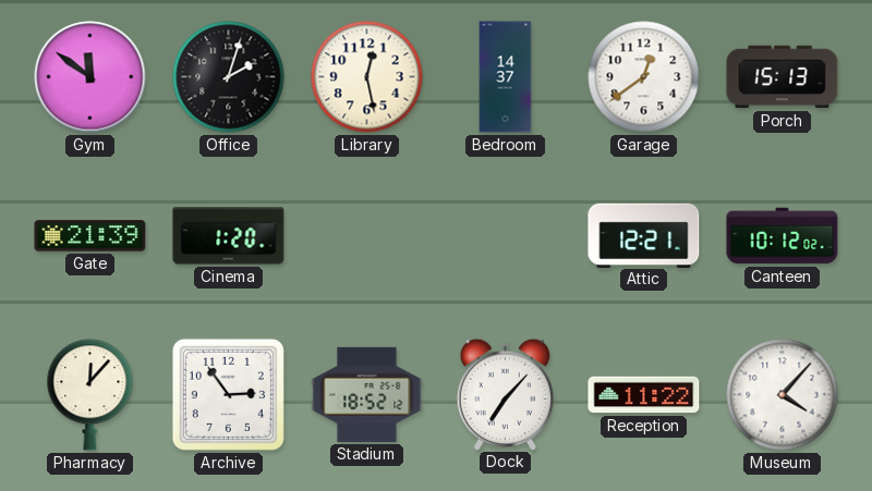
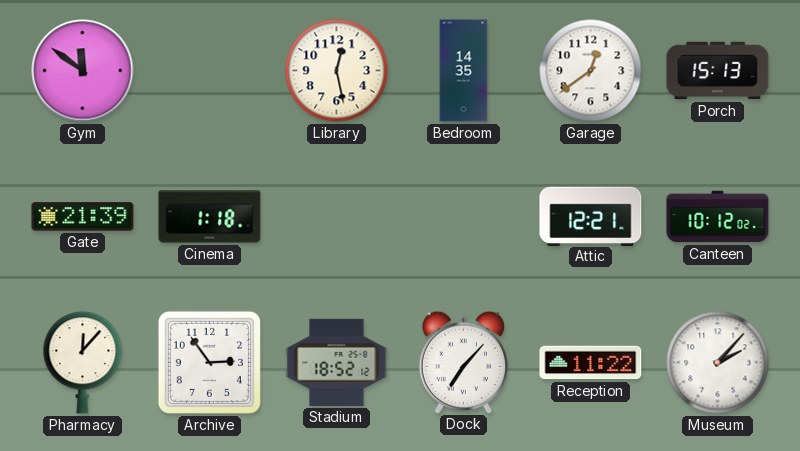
Office: 2:03 -> none
Bedroom: 14:37 -> 14:35
Cinema: 1:20 -> 1:18
Museum: 4:07 -> 2:07
